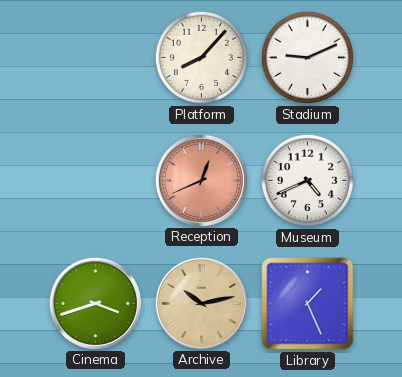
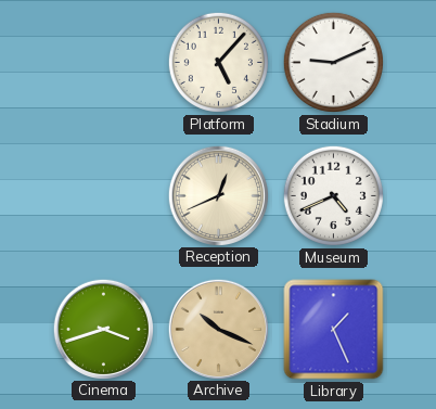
Platform: 8:07 -> 5:07
Reception dial: salmon -> cream
Archive: 10:13 -> 10:19
